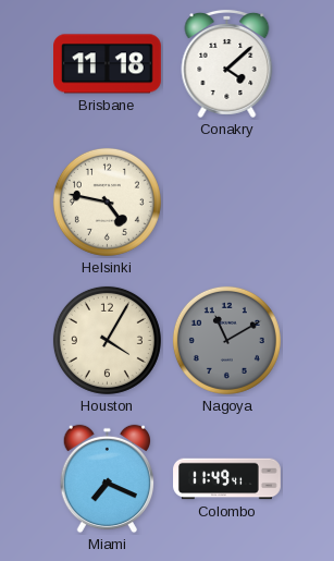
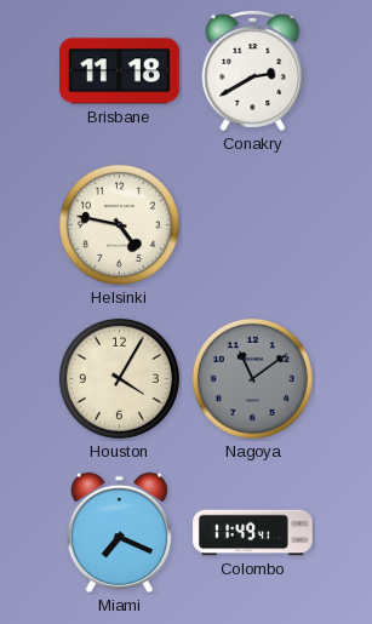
Conakry: 4:08 -> 2:40
Nagoya: 11:10 -> 11:09
